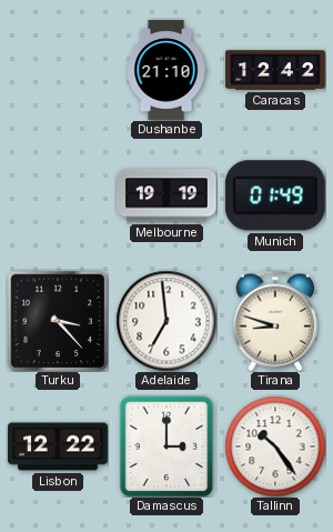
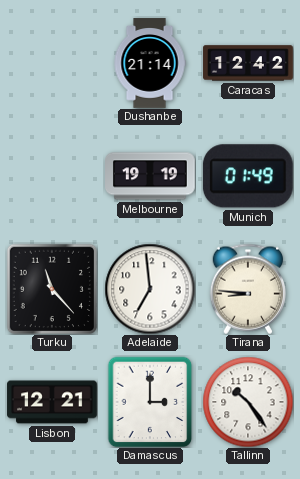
Dushanbe: 21:10 -> 21:14
Turku: 3:23 -> 11:23
Tirana: 8:48 -> 8:46
Lisbon: 12:22 -> 12:21
